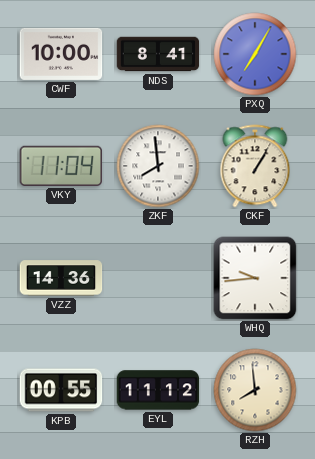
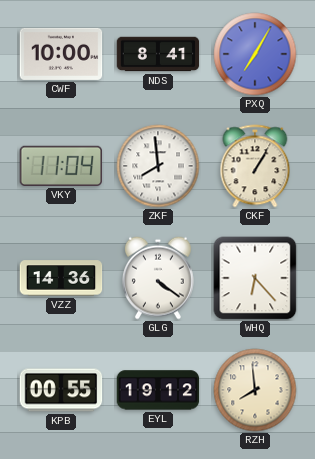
GLG: none -> 4:21
WHQ: 9:44 -> 6:23
EYL: 11:12 -> 19:12
